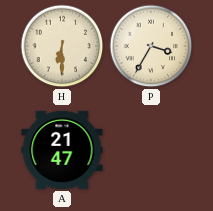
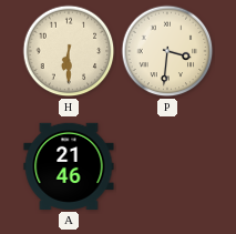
P: 3:35 -> 3:31
A: 21:47 -> 21:46
